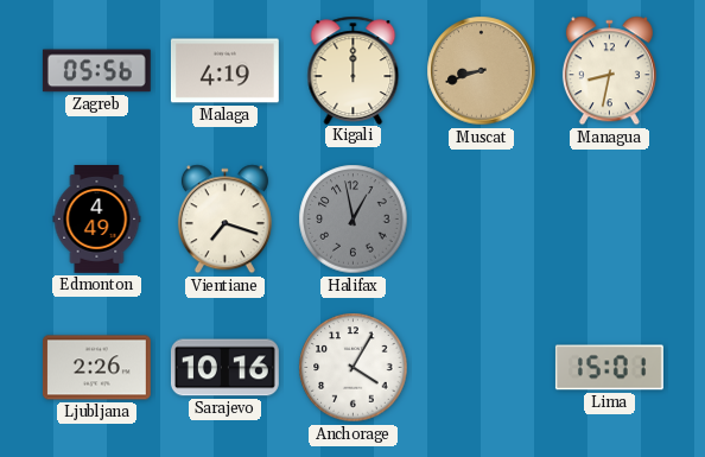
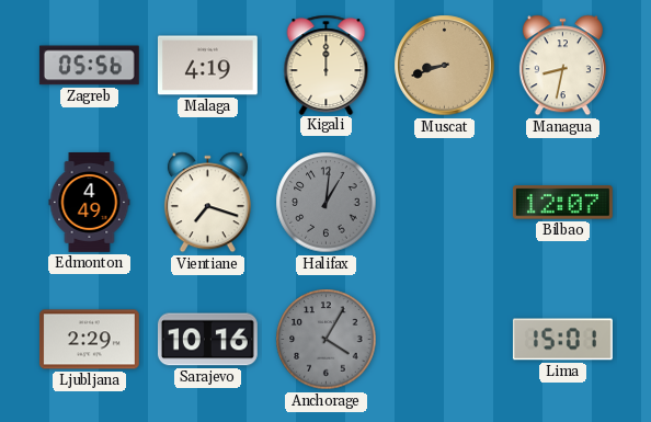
Halifax: 12:58 -> 1:01
Bilbao: none -> 12:07
Ljubljana: 2:26 -> 2:29
Anchorage dial: white -> grey
